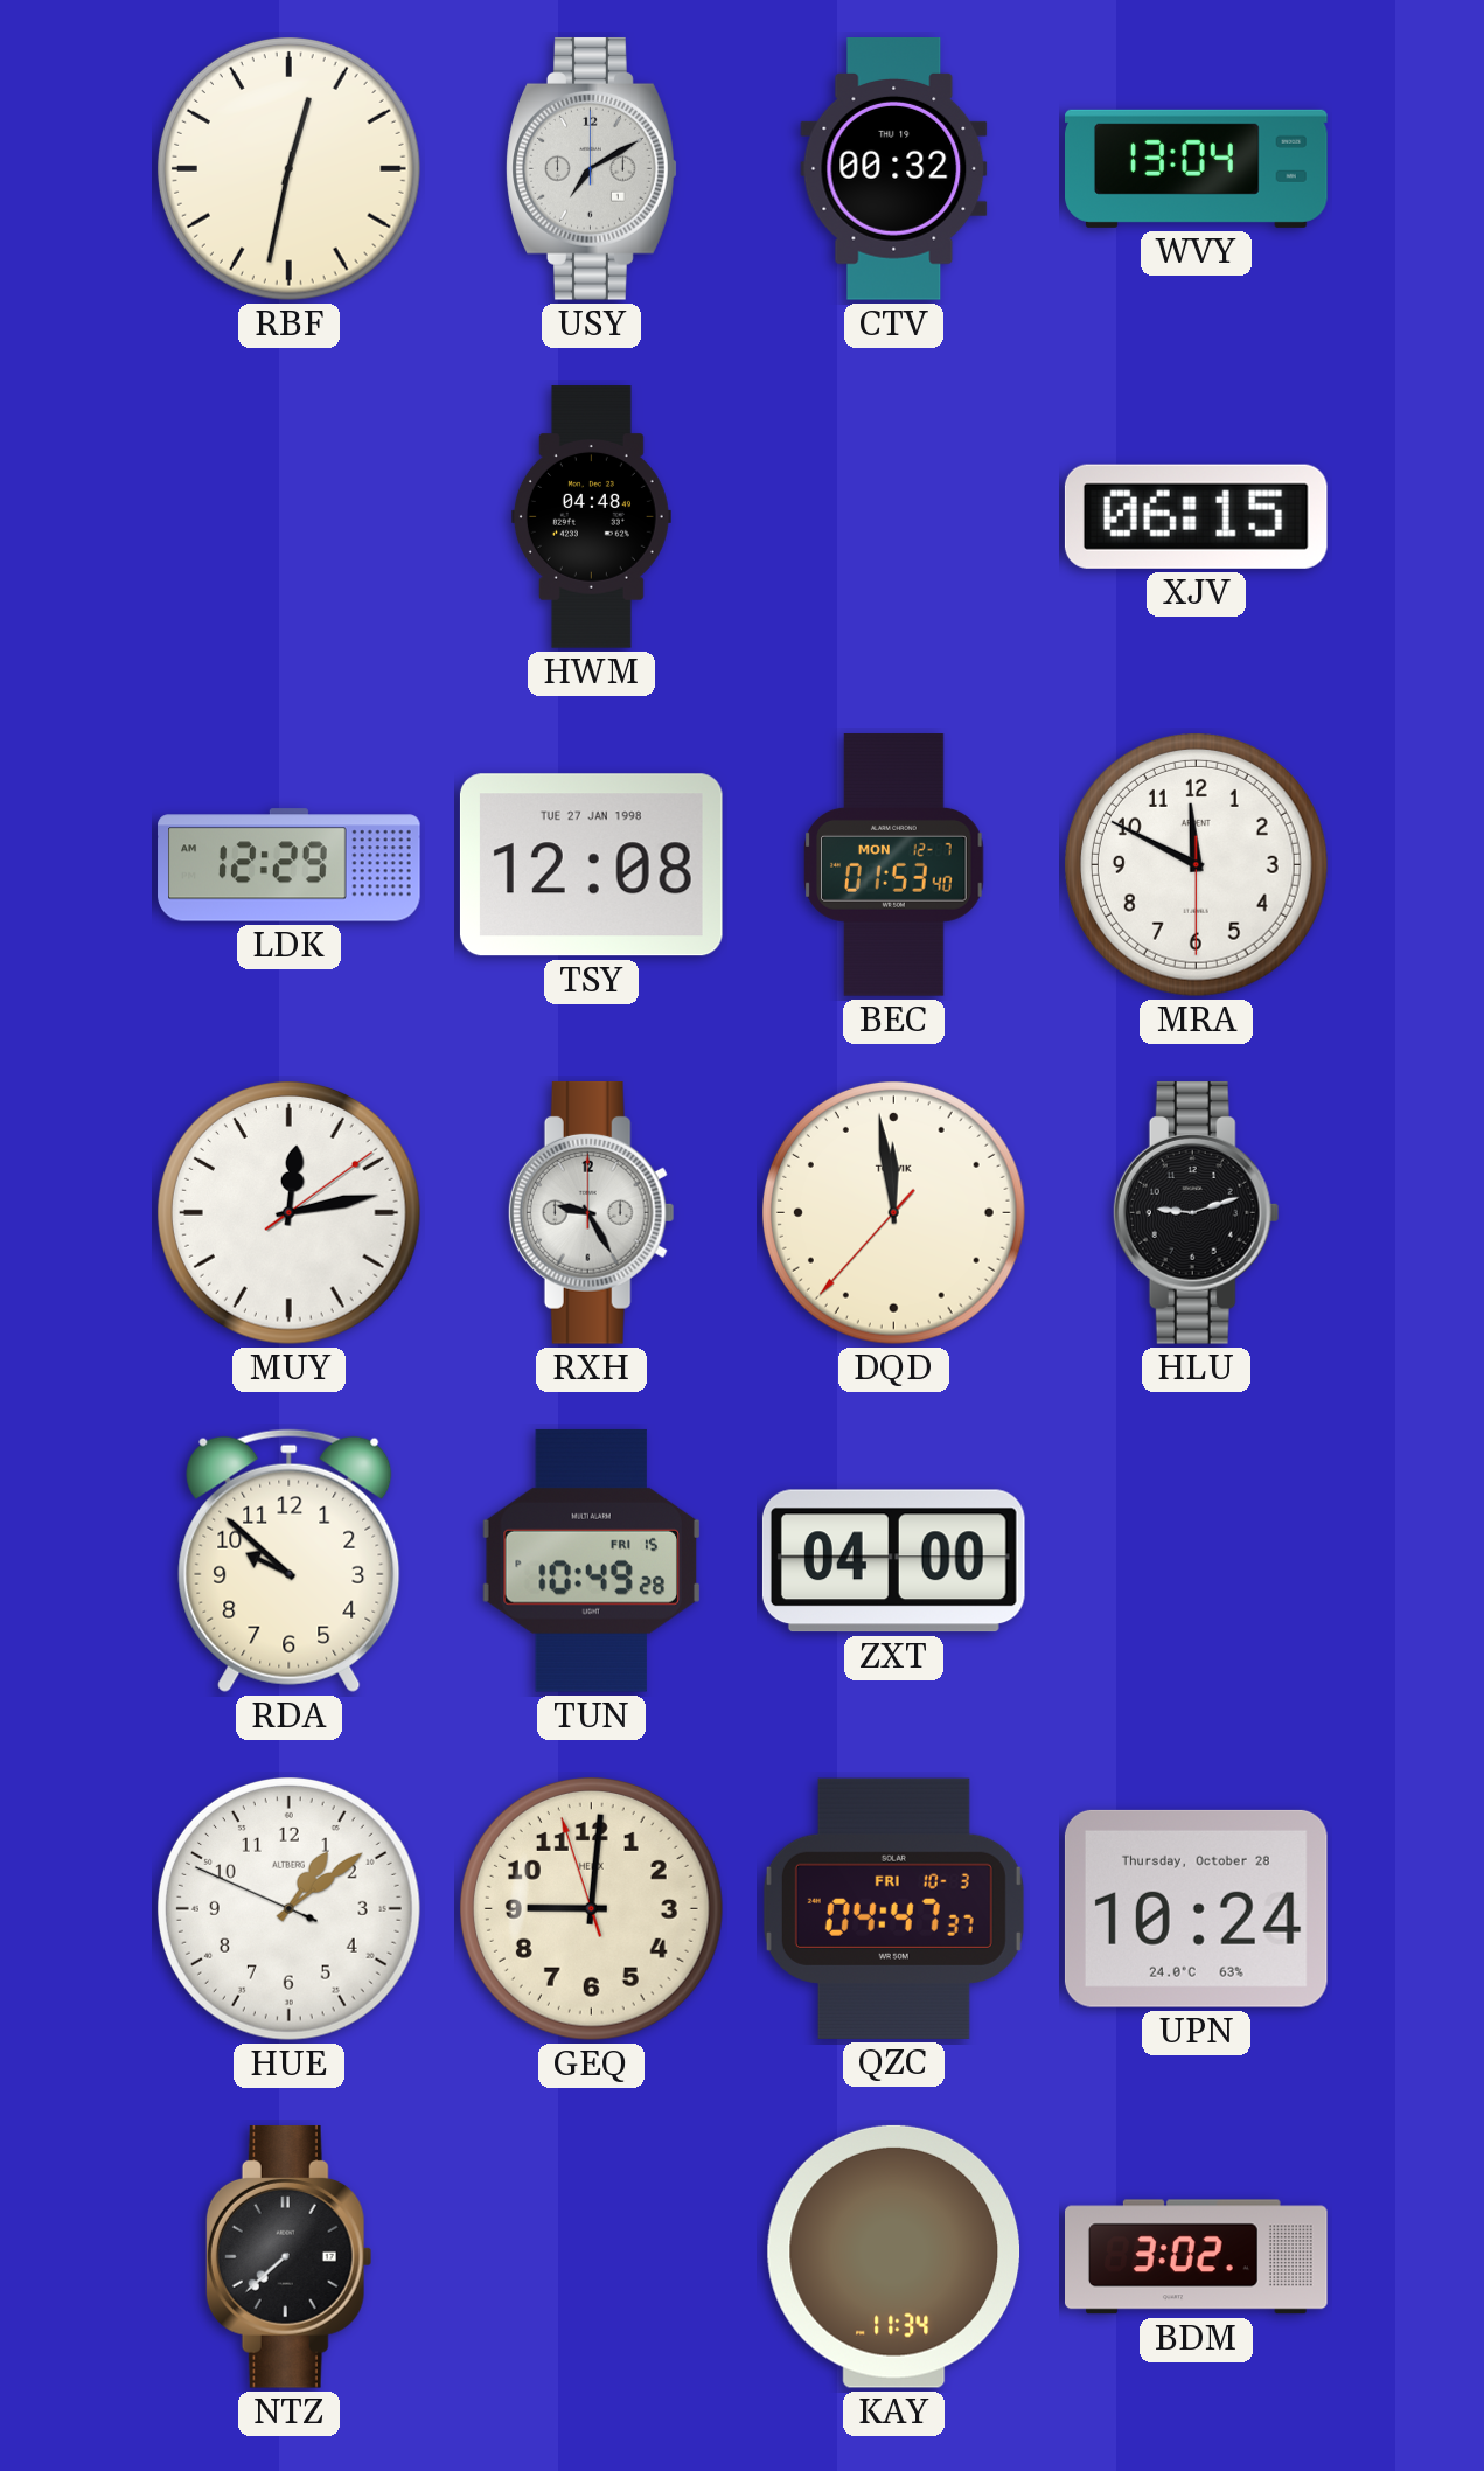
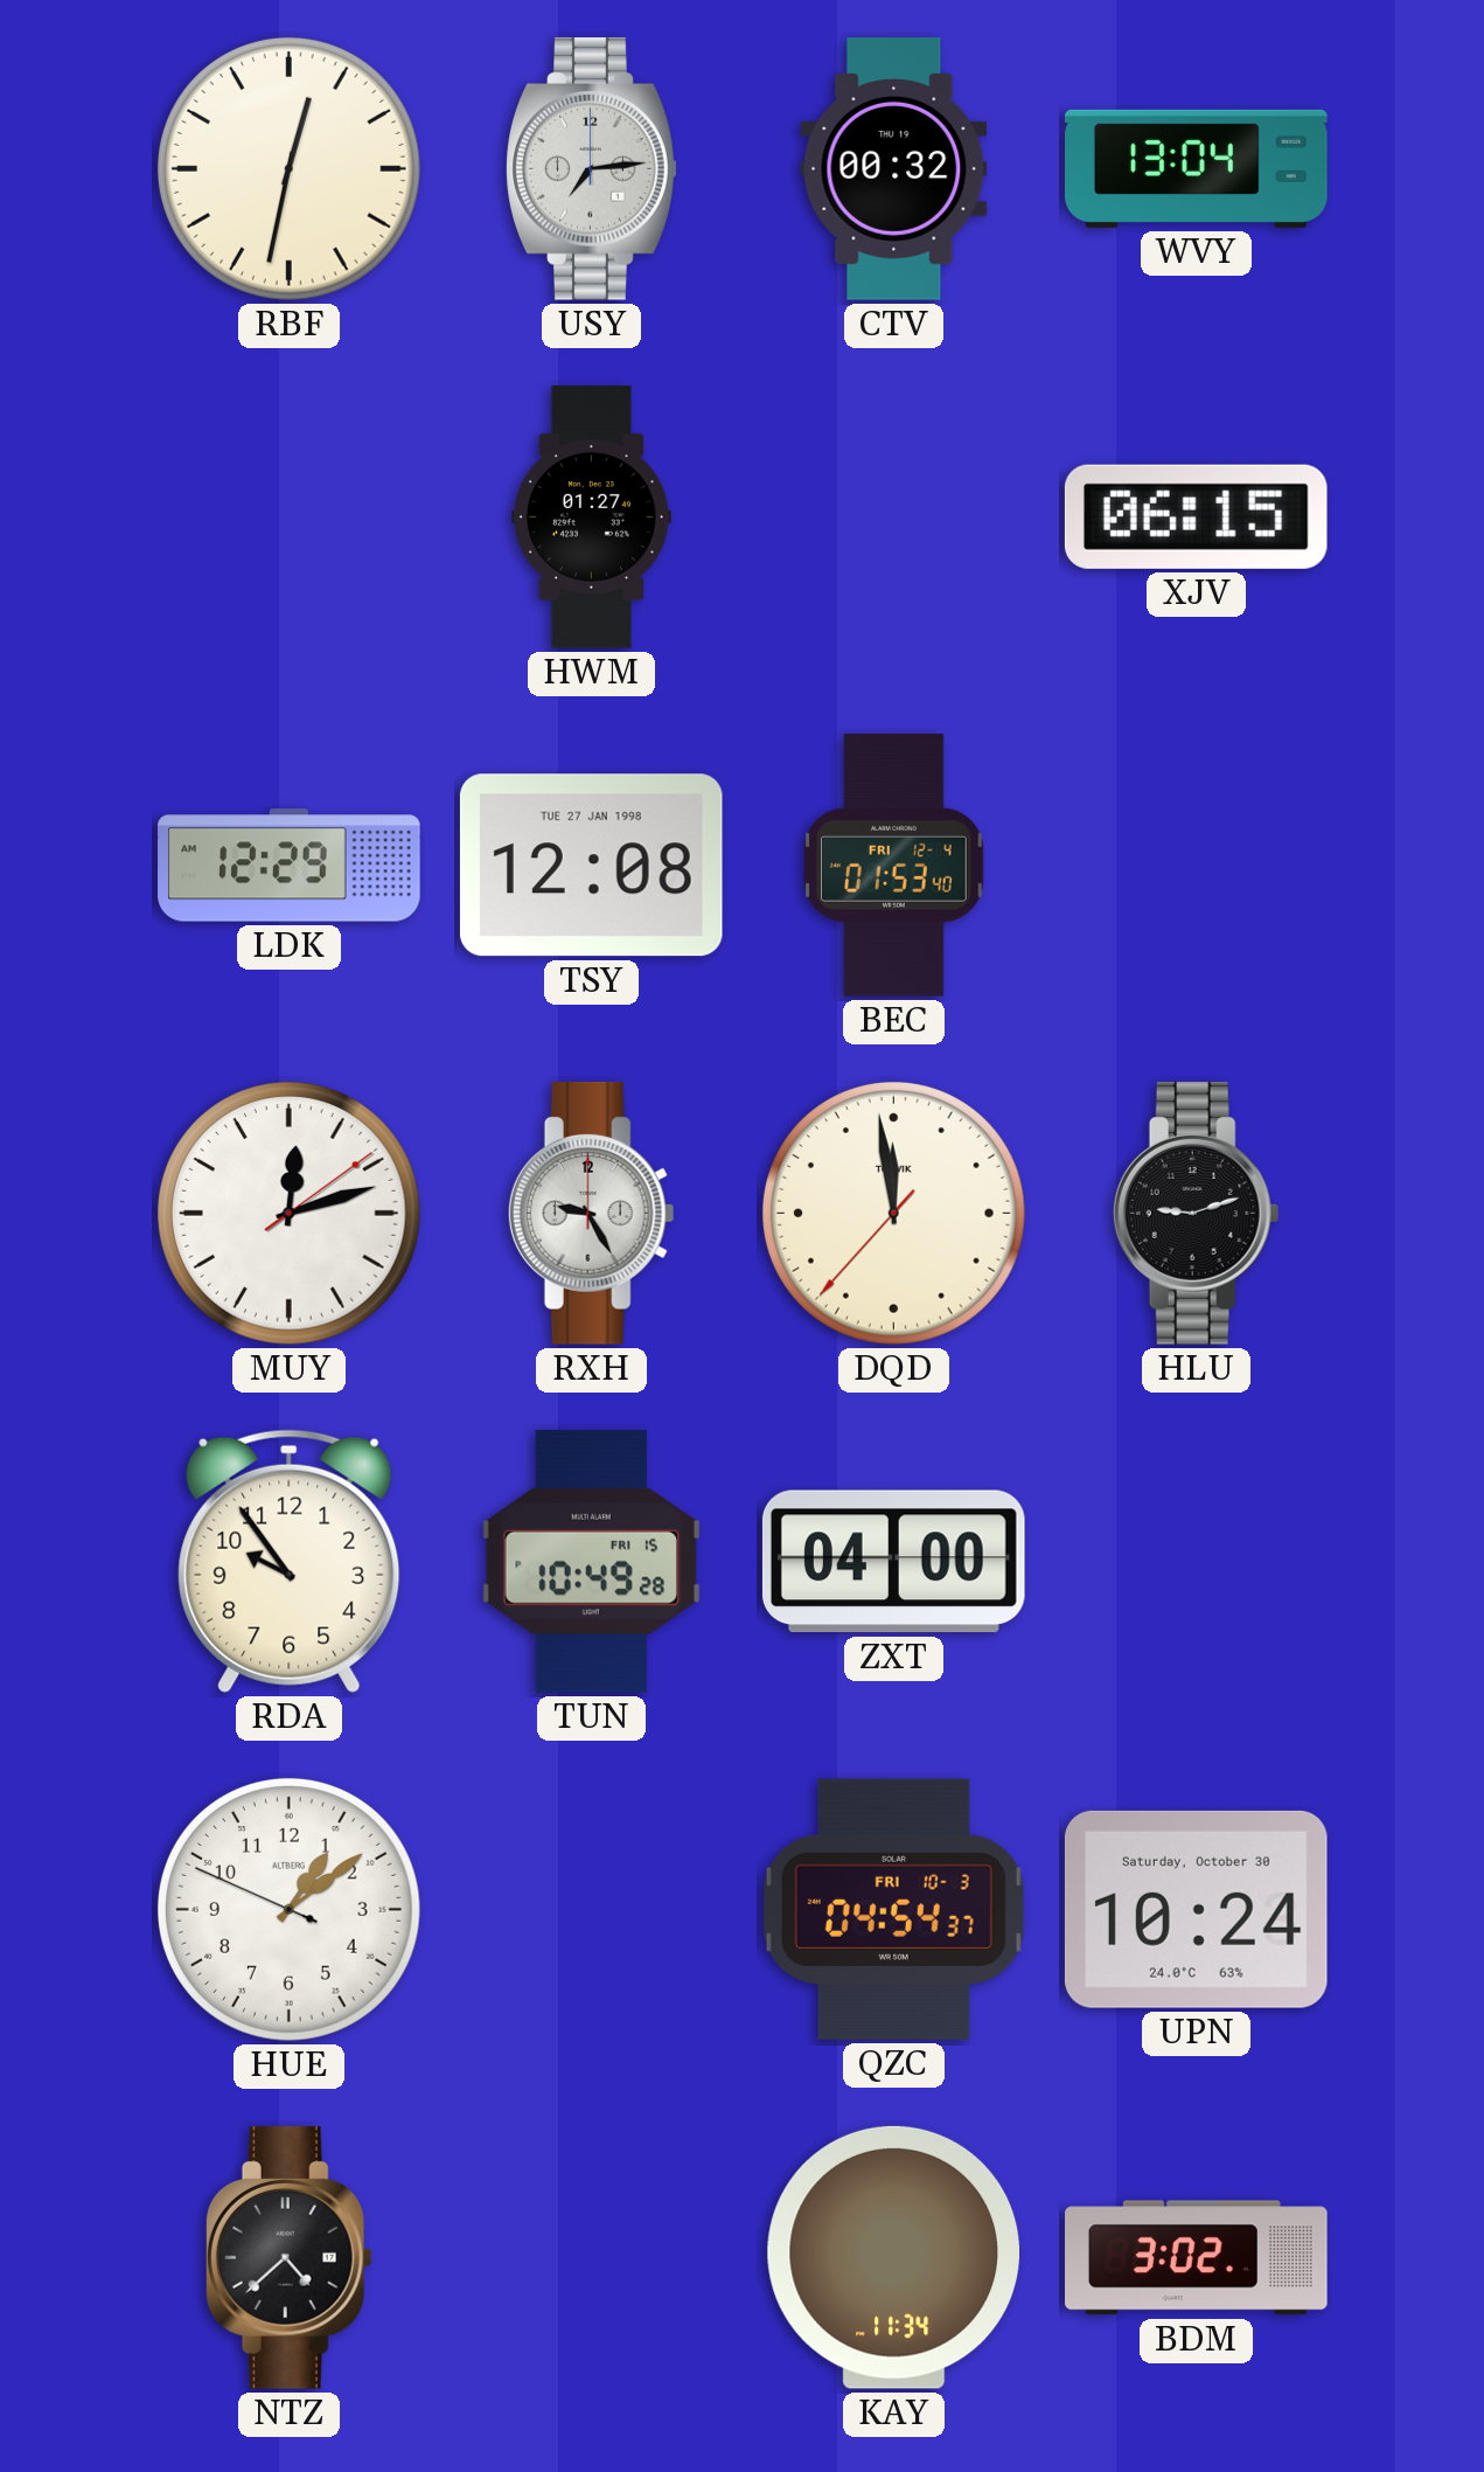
USY: 7:10 -> 7:14
HWM: 04:48 -> 01:27
BEC date: MON 12-7 -> FRI 12-4
MRA: 11:49 -> none
MUY: 12:13 -> 12:12
RDA: 9:52 -> 9:54
GEQ: 9:00 -> none
QZC: 04:47 -> 04:54
UPN date: Thursday, October 28 -> Saturday, October 30
NTZ: 7:38 -> 4:38
